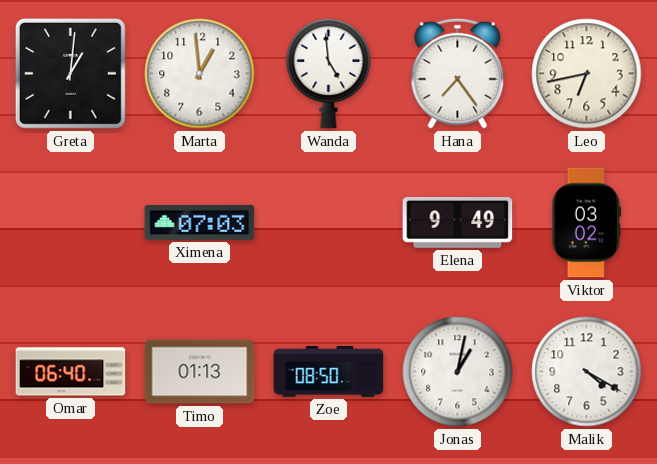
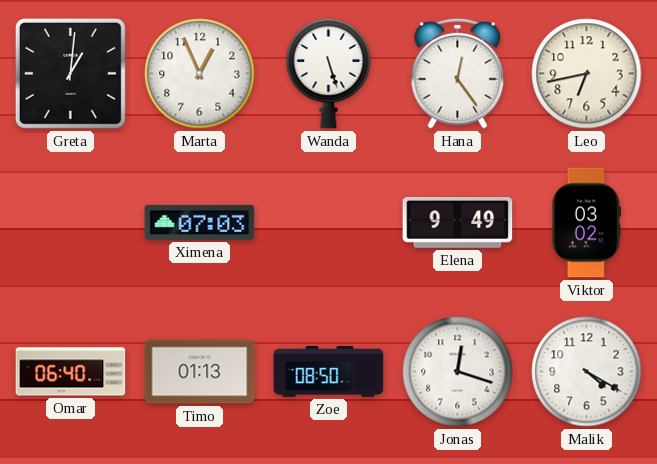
Marta: 12:59 -> 12:56
Wanda: 4:59 -> 5:27
Hana: 7:24 -> 12:24
Jonas: 1:02 -> 12:18
